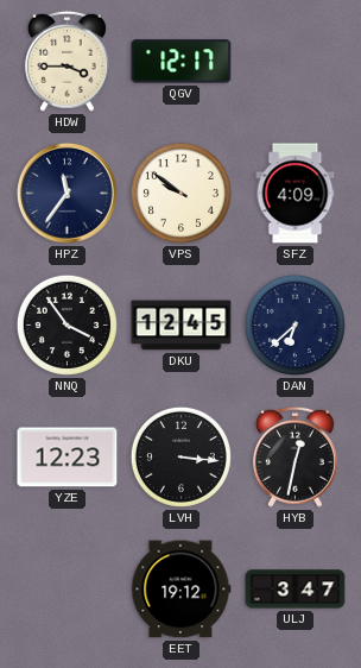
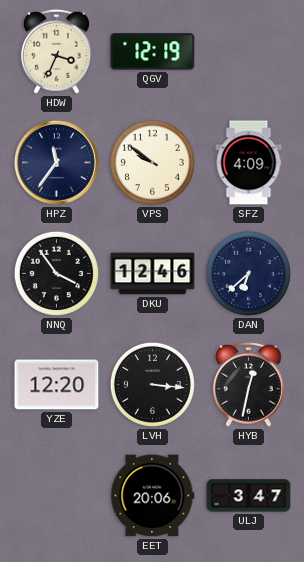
HDW: 3:45 -> 3:34
QGV: 12:17 -> 12:19
DKU: 12:45 -> 12:46
YZE: 12:23 -> 12:20
EET: 19:12 -> 20:06
